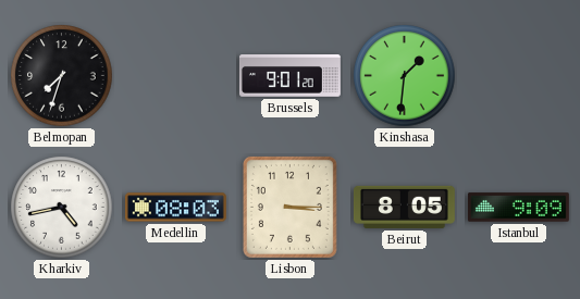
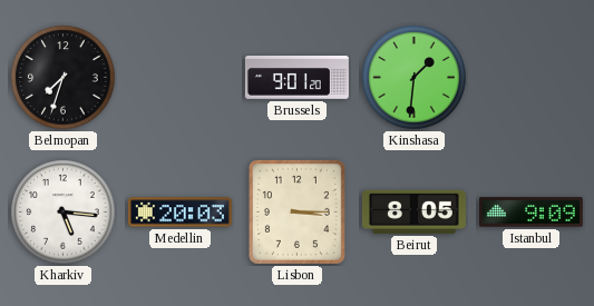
Kharkiv: 4:43 -> 5:16
Medellin: 08:03 -> 20:03
